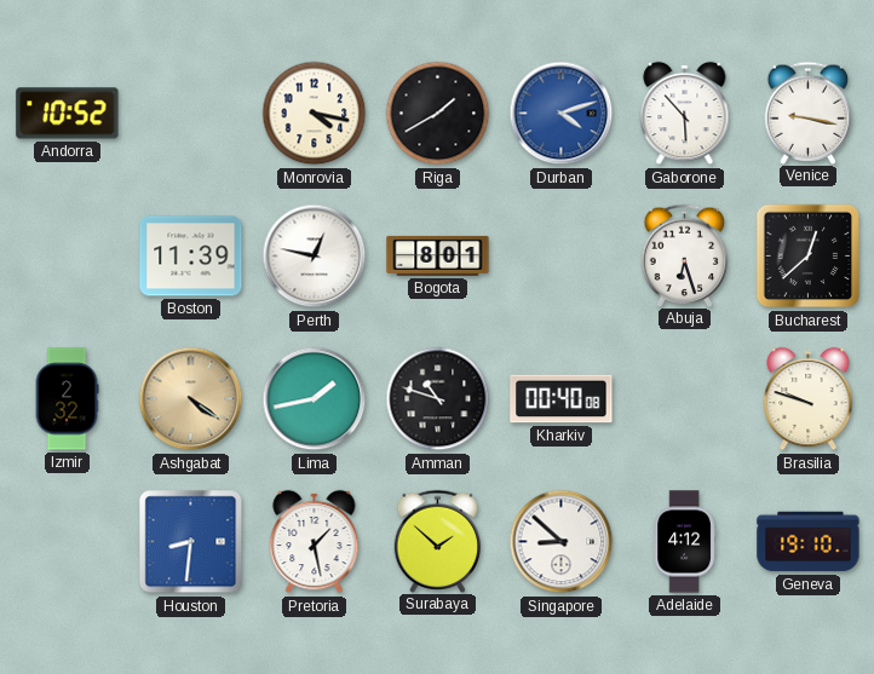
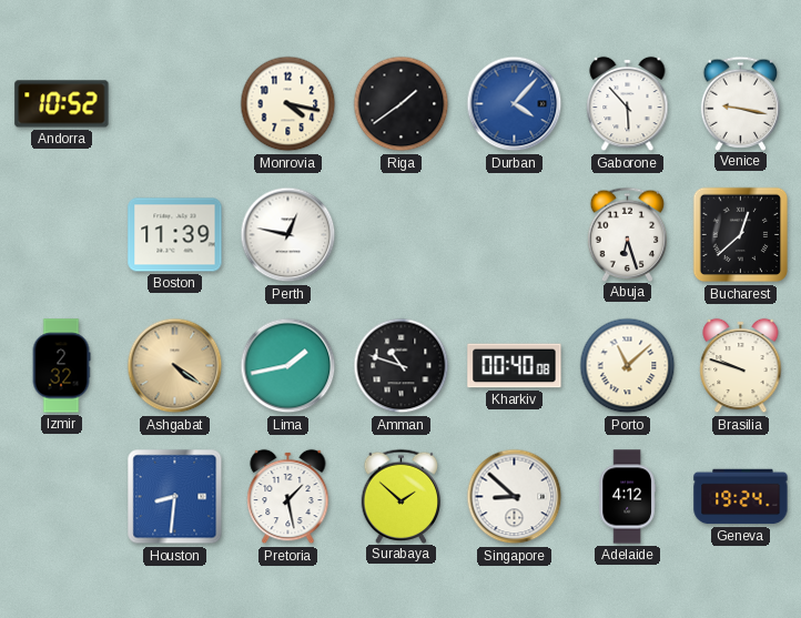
Riga: 1:40 -> 1:39
Durban: 4:12 -> 4:07
Bogota: 8:01 -> none
Porto: none -> 11:08
Geneva: 19:10 -> 19:24
